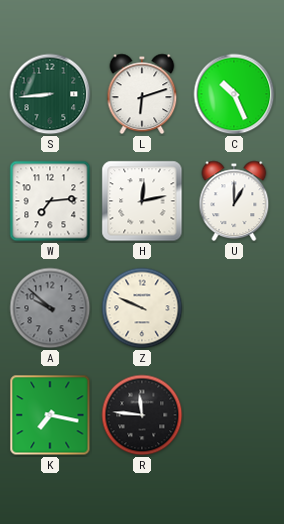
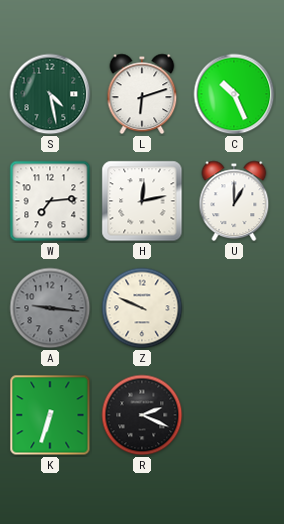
S: 8:44 -> 4:28
A: 9:52 -> 9:16
K: 7:17 -> 6:33
R: 11:46 -> 2:19
